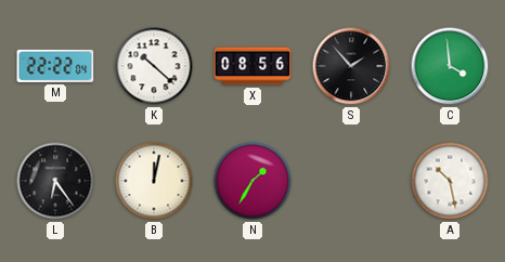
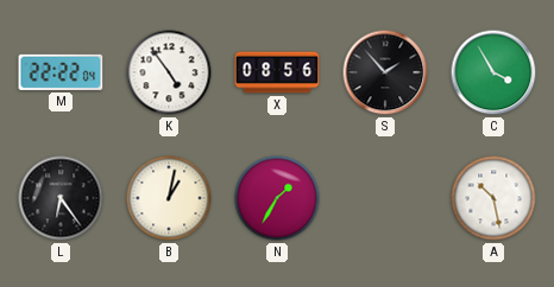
K: 10:22 -> 4:54
C: 3:59 -> 3:55
B: 12:02 -> 1:02
